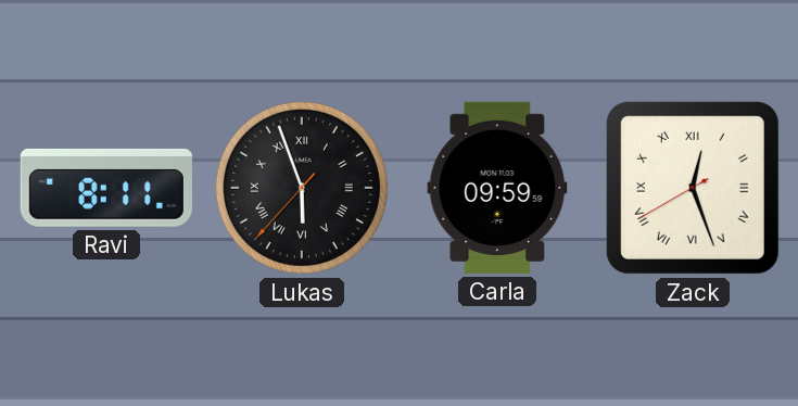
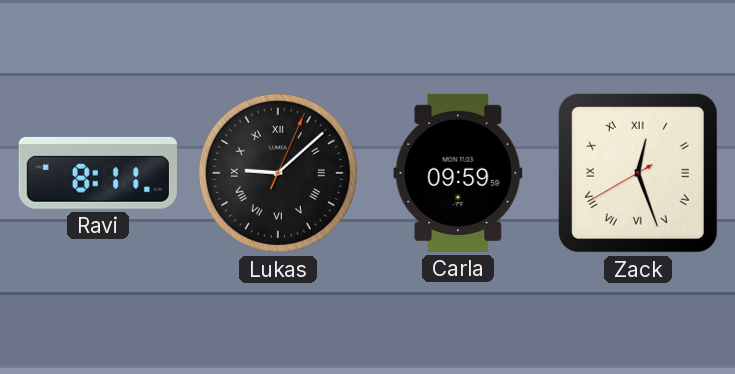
Lukas: 5:56 -> 9:08
